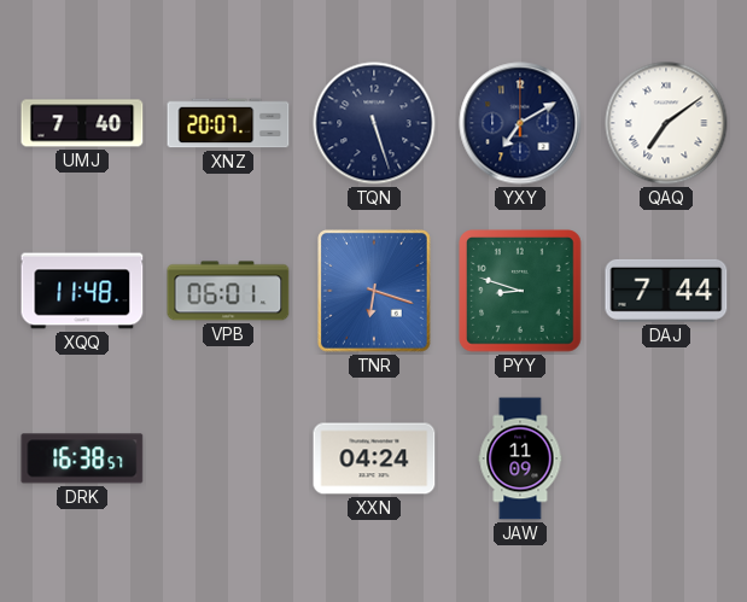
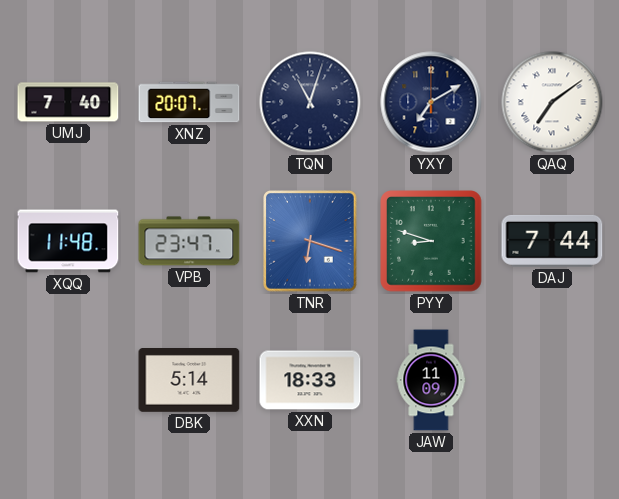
TQN: 5:27 -> 11:03
VPB: 06:01 -> 23:47
DRK: 16:38 -> none
DBK: none -> 5:14
XXN: 04:24 -> 18:33
